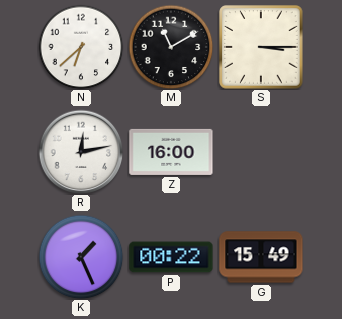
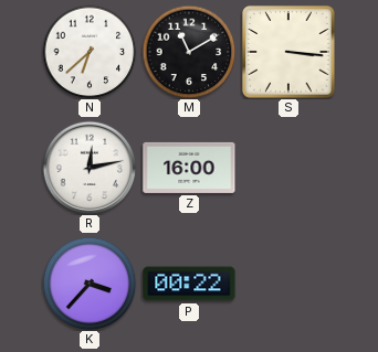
S: 3:15 -> 3:16
K: 1:26 -> 3:37
G: 15:49 -> none
